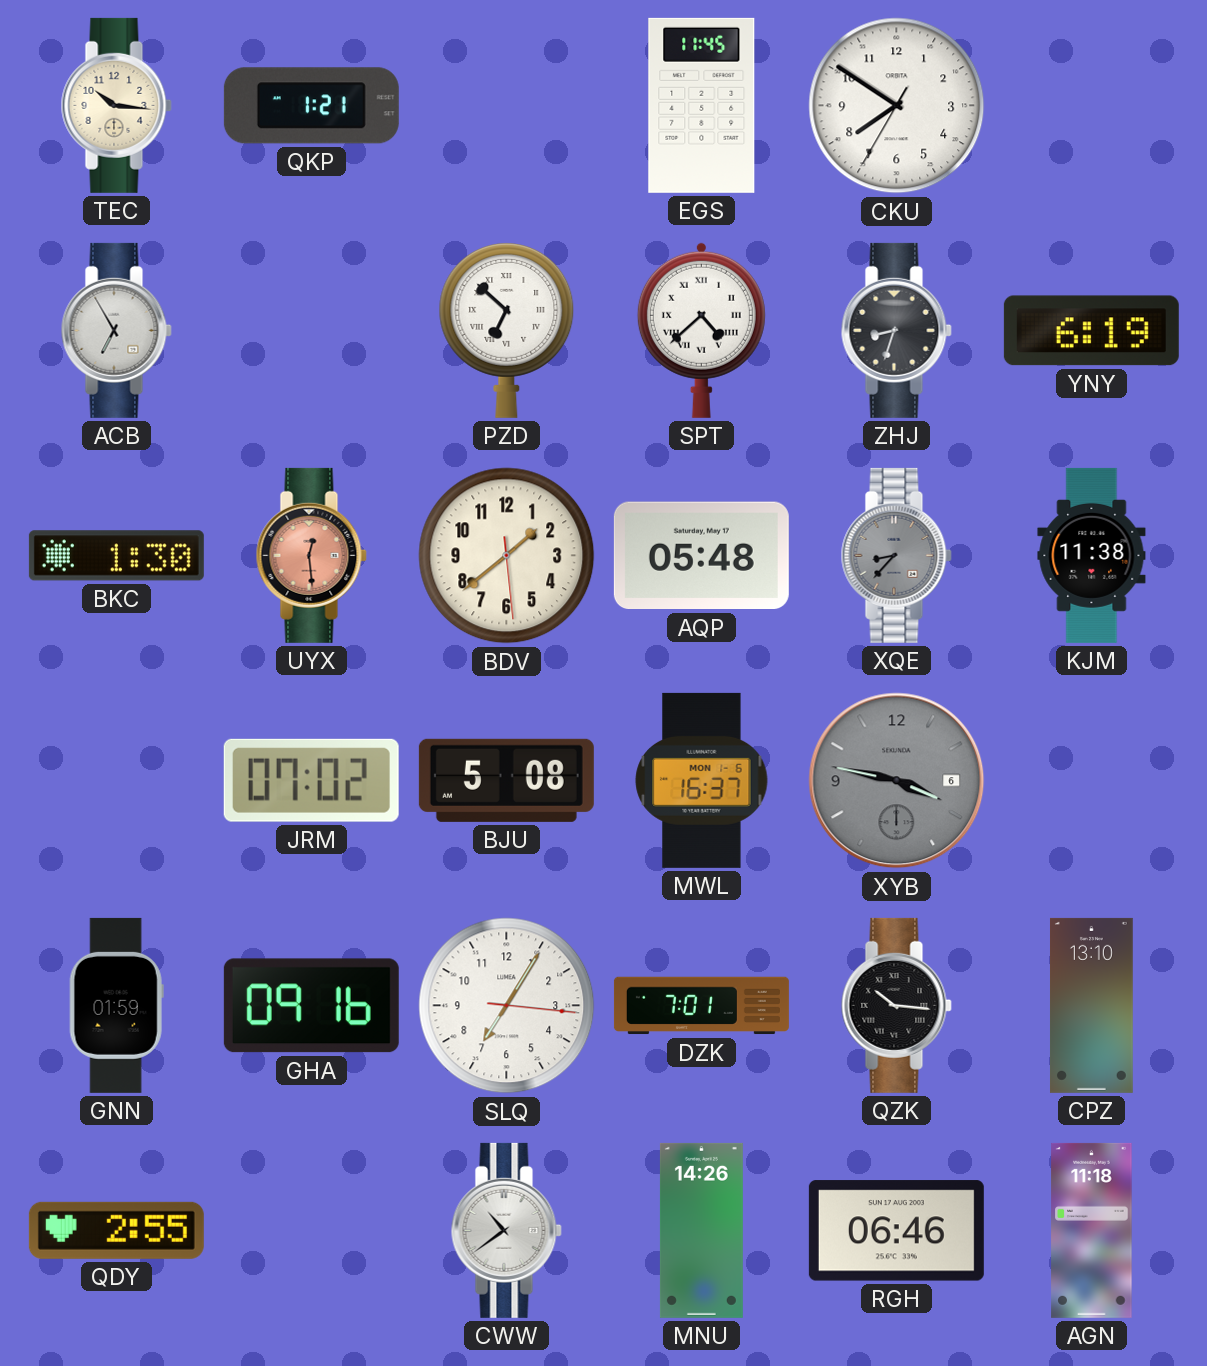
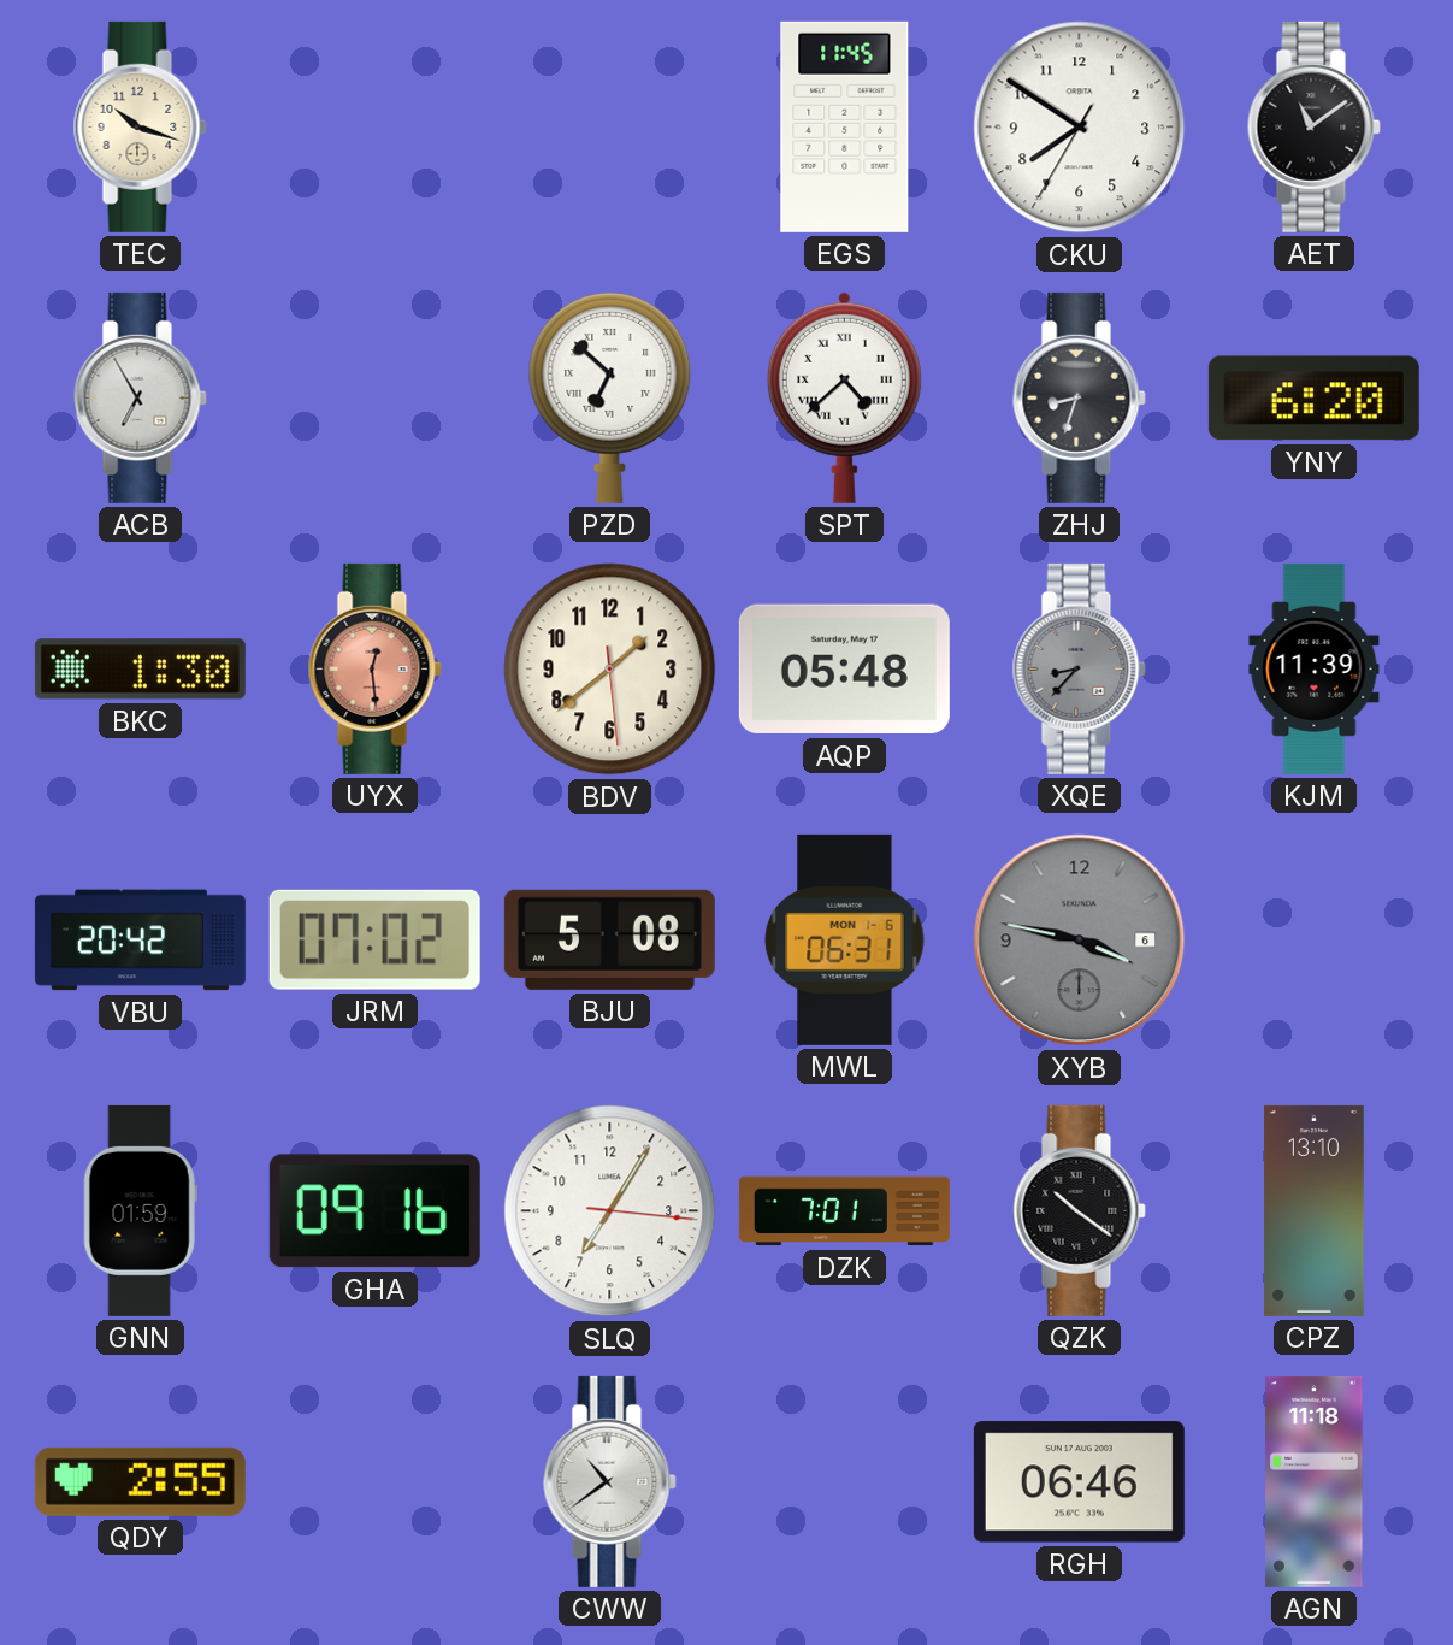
TEC: 10:16 -> 10:18
QKP: 1:21 -> none
AET: none -> 11:09
YNY: 6:19 -> 6:20
KJM: 11:38 -> 11:39
VBU: none -> 20:42
MWL: 16:37 -> 06:31
QZK: 10:16 -> 10:21
MNU: 14:26 -> none
